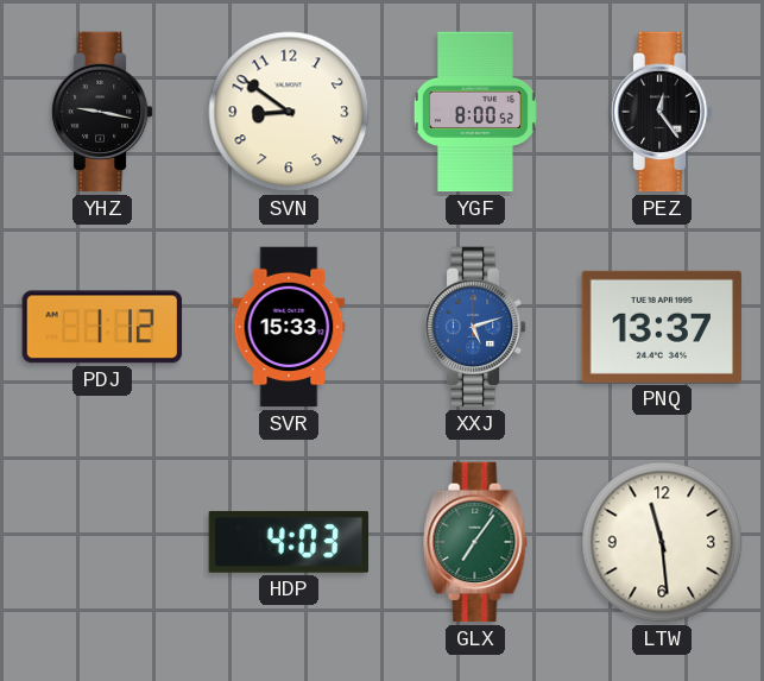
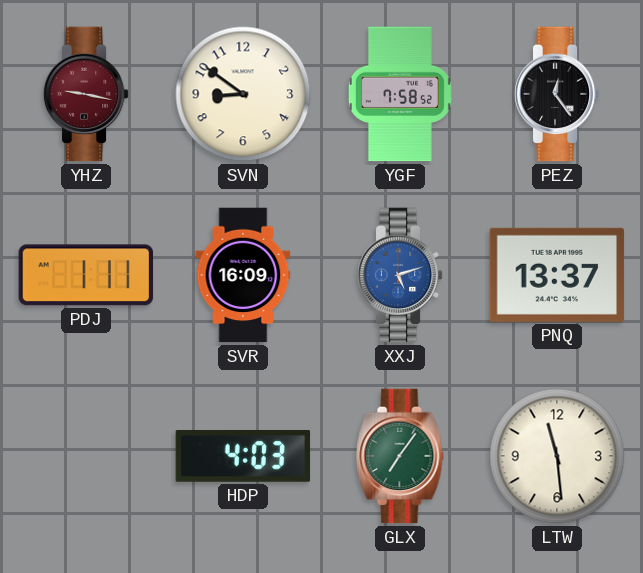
YHZ dial: black -> burgundy
YGF: 8:00 -> 7:58
PDJ: 1:12 -> 1:11
SVR: 15:33 -> 16:09
